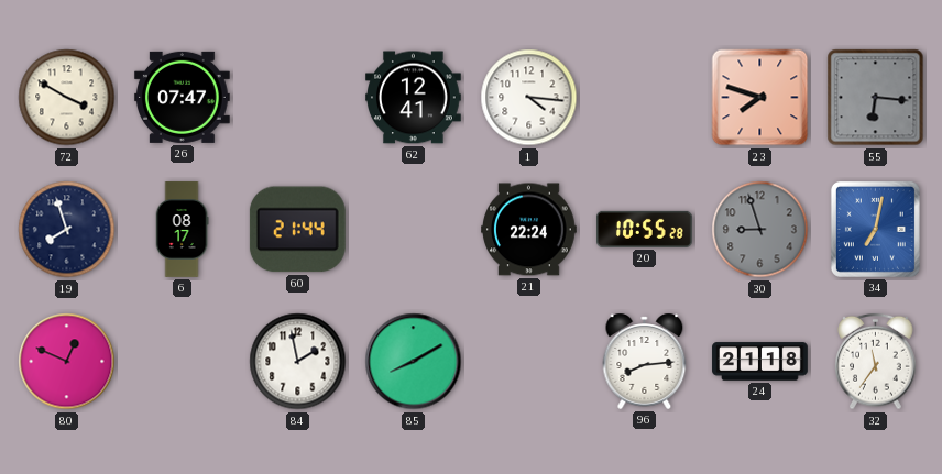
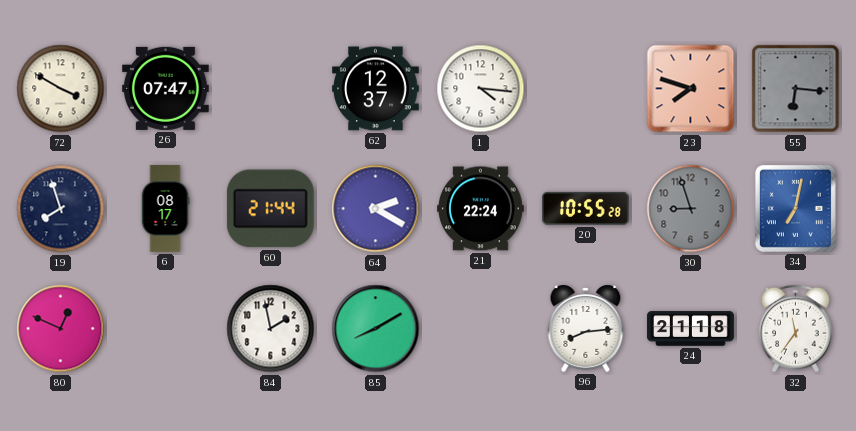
62: 12:41 -> 12:37
64: none -> 2:20
